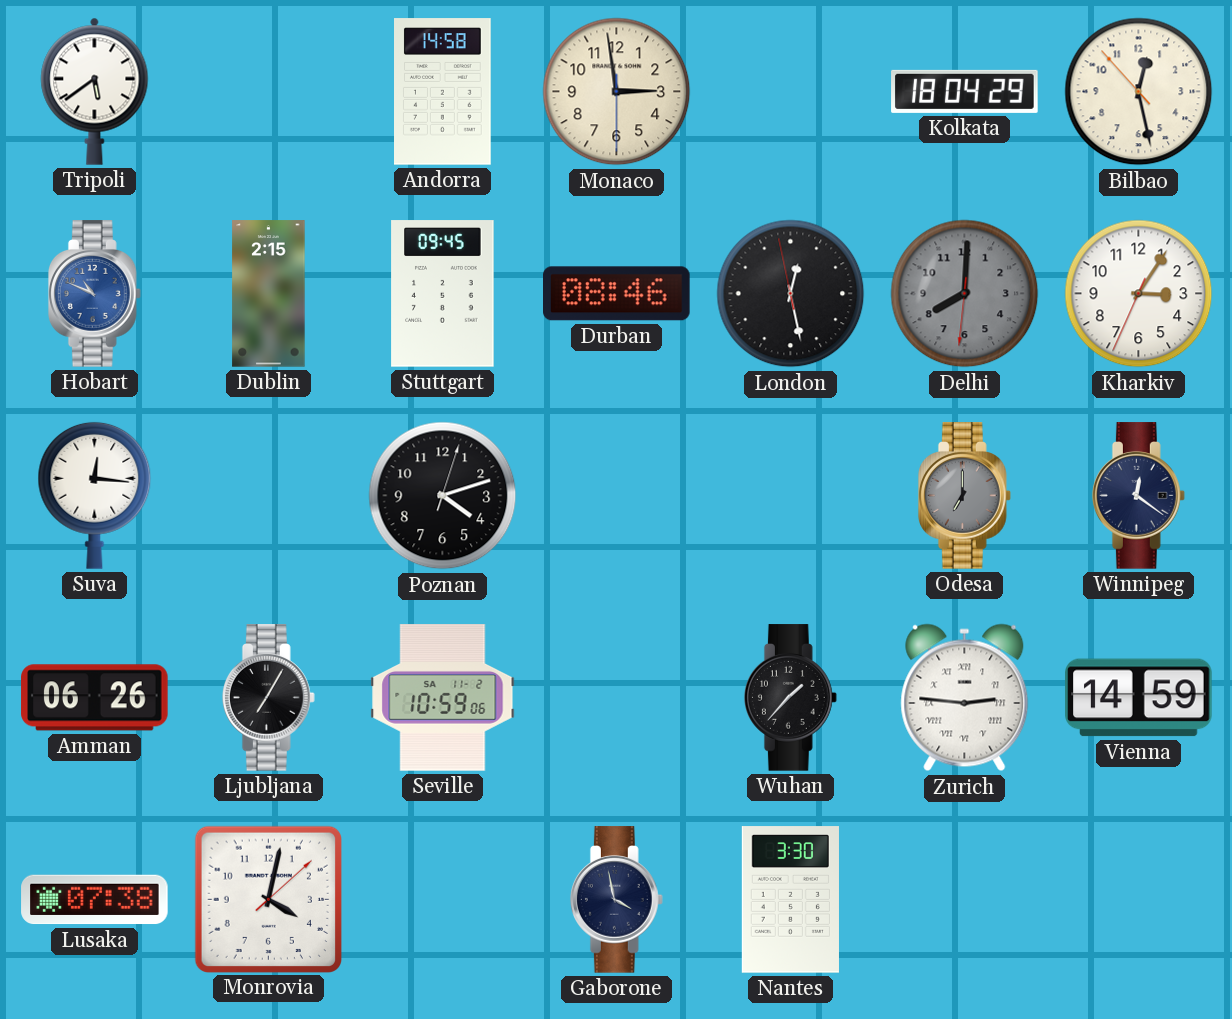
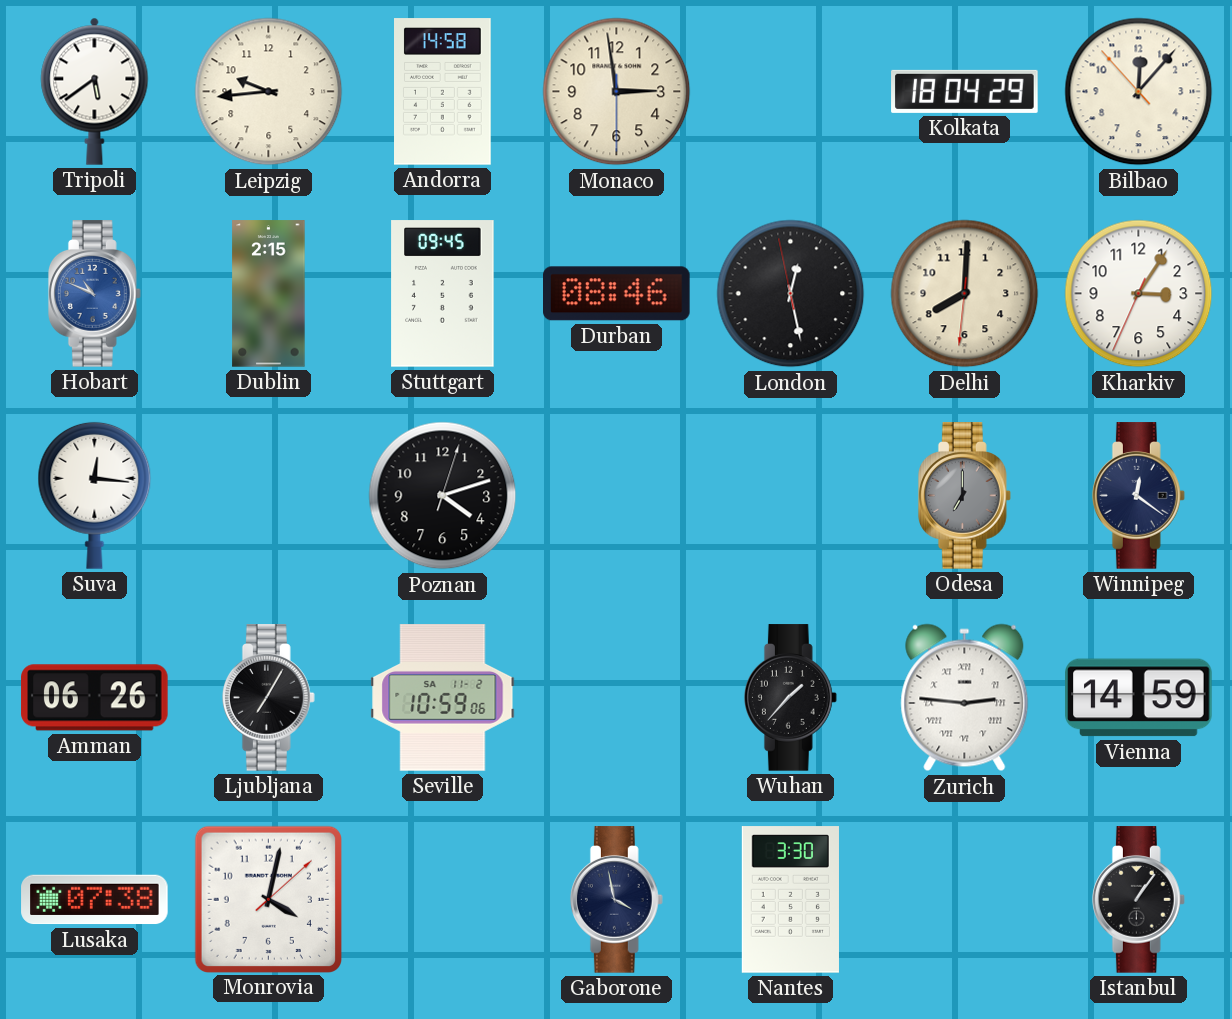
Leipzig: none -> 9:44
Bilbao: 12:27 -> 12:06
Delhi dial: grey -> cream
Istanbul: none -> 1:06
